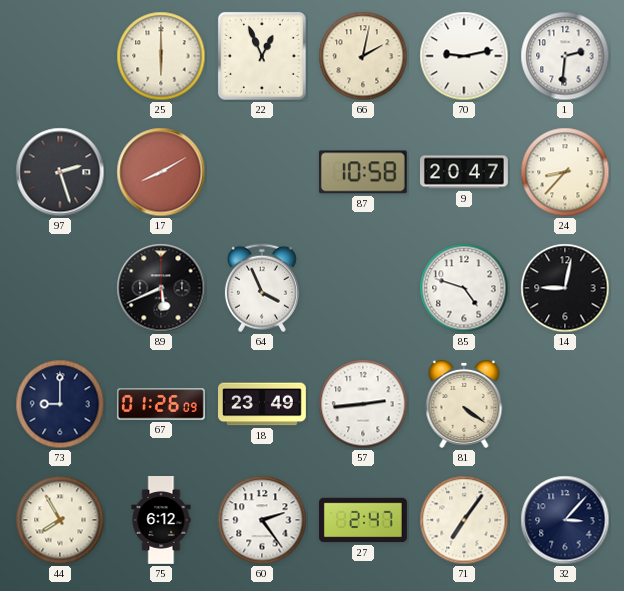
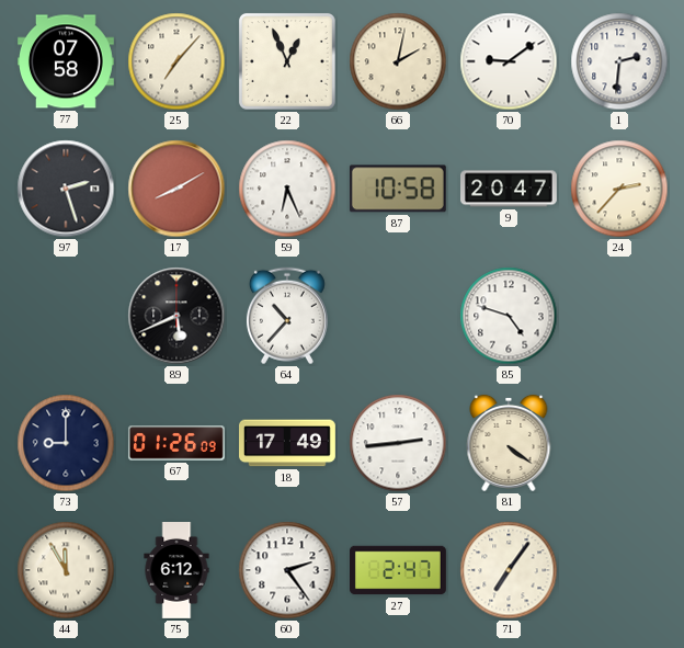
77: none -> 07:58
25: 6:00 -> 7:07
70: 9:13 -> 9:09
59: none -> 6:26
24: 8:37 -> 2:37
64: 3:56 -> 10:37
14: 9:02 -> none
18: 23:49 -> 17:49
44: 7:55 -> 11:55
32: 3:07 -> none
